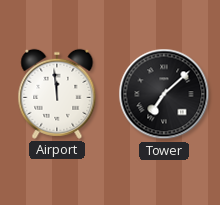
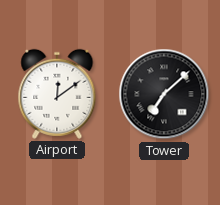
Airport: 11:59 -> 12:09
